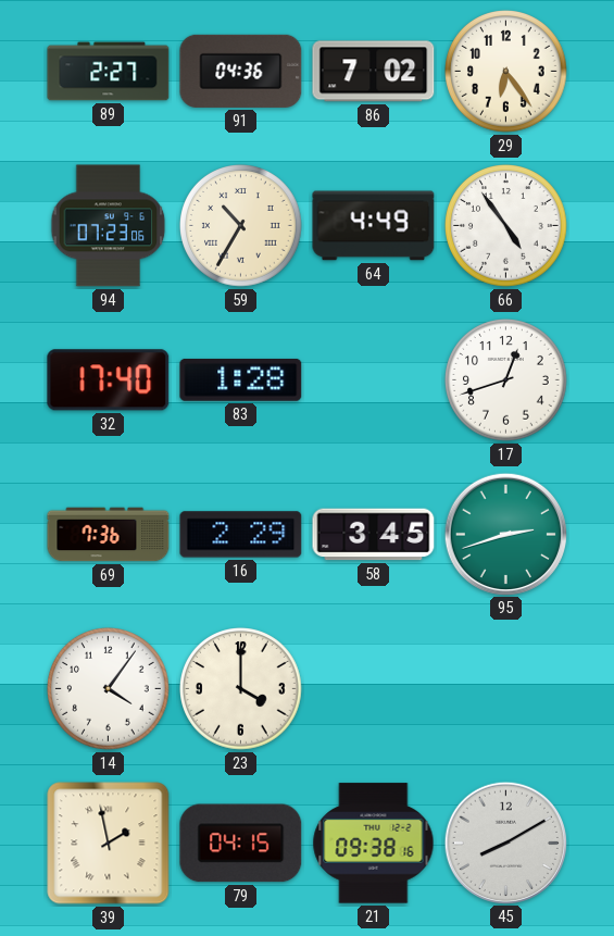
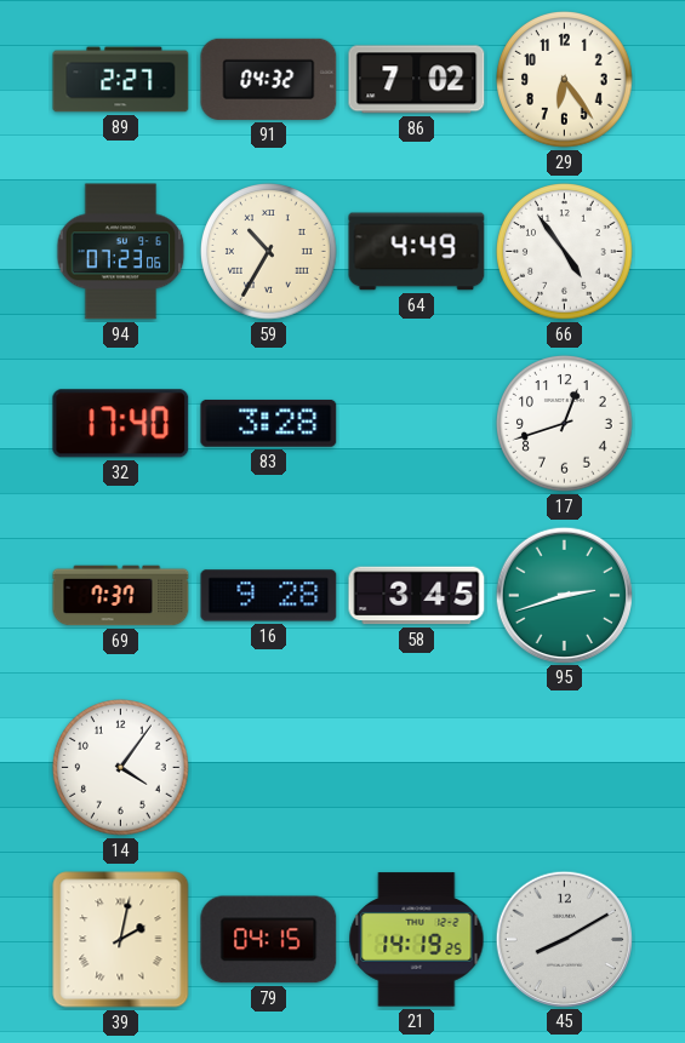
91: 04:36 -> 04:32
83: 1:28 -> 3:28
69: 7:36 -> 7:37
16: 2:29 -> 9:28
23: 4:00 -> none
39: 1:58 -> 2:02
21: 09:38 -> 14:19
